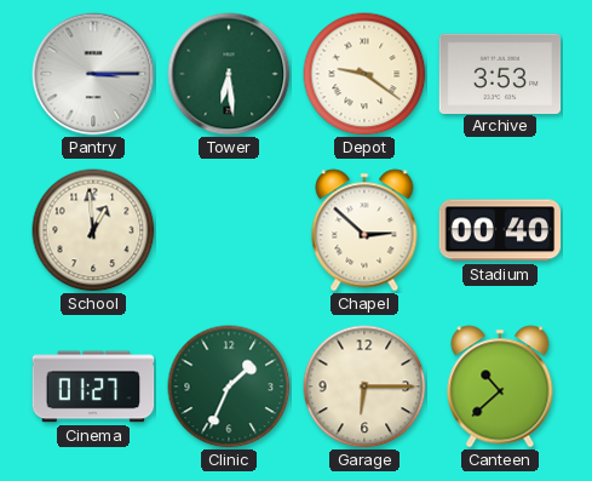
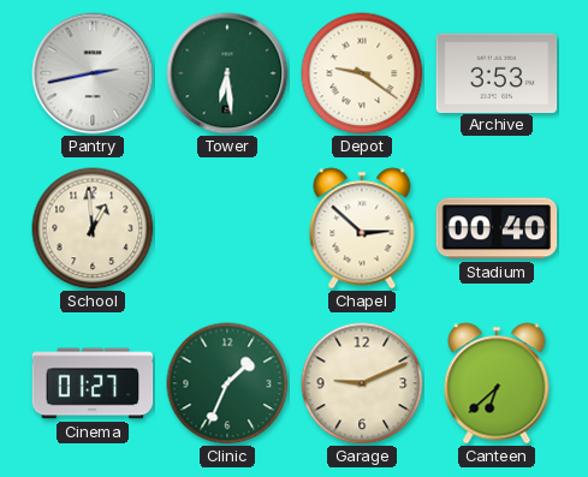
Pantry: 3:15 -> 2:43
Garage: 6:15 -> 9:11
Canteen: 10:38 -> 6:38
